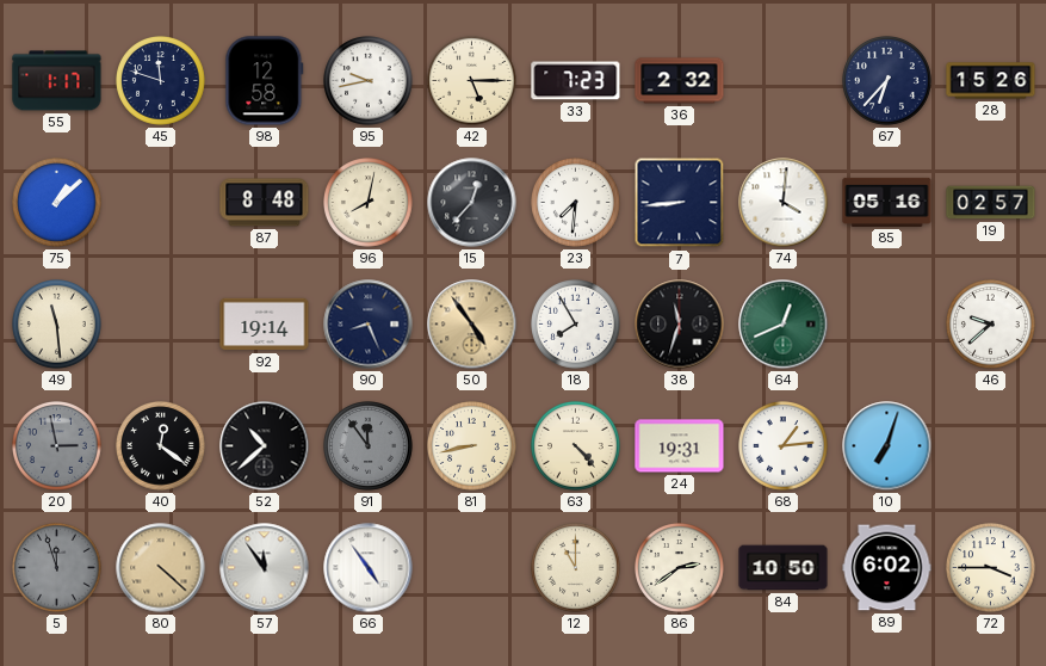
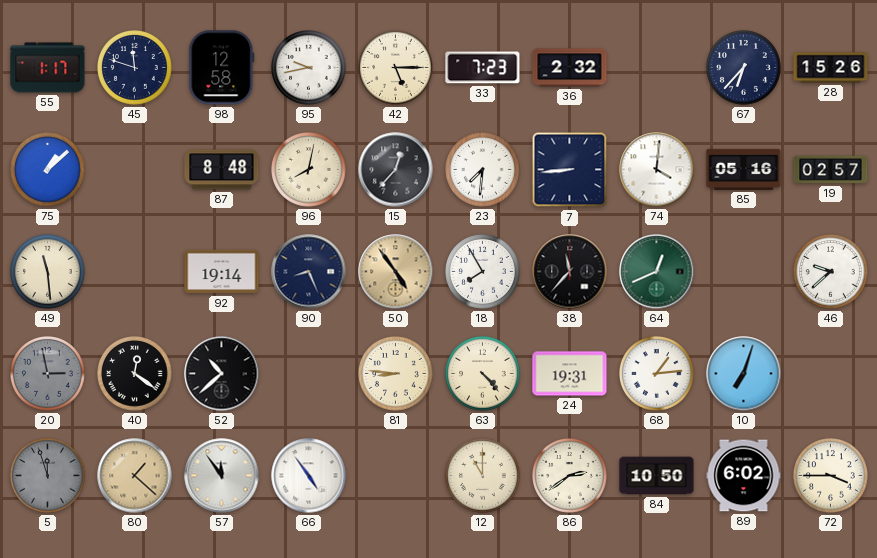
38: 11:33 -> 11:37
91: 11:54 -> none
81: 8:43 -> 8:46
80: 4:22 -> 1:22
